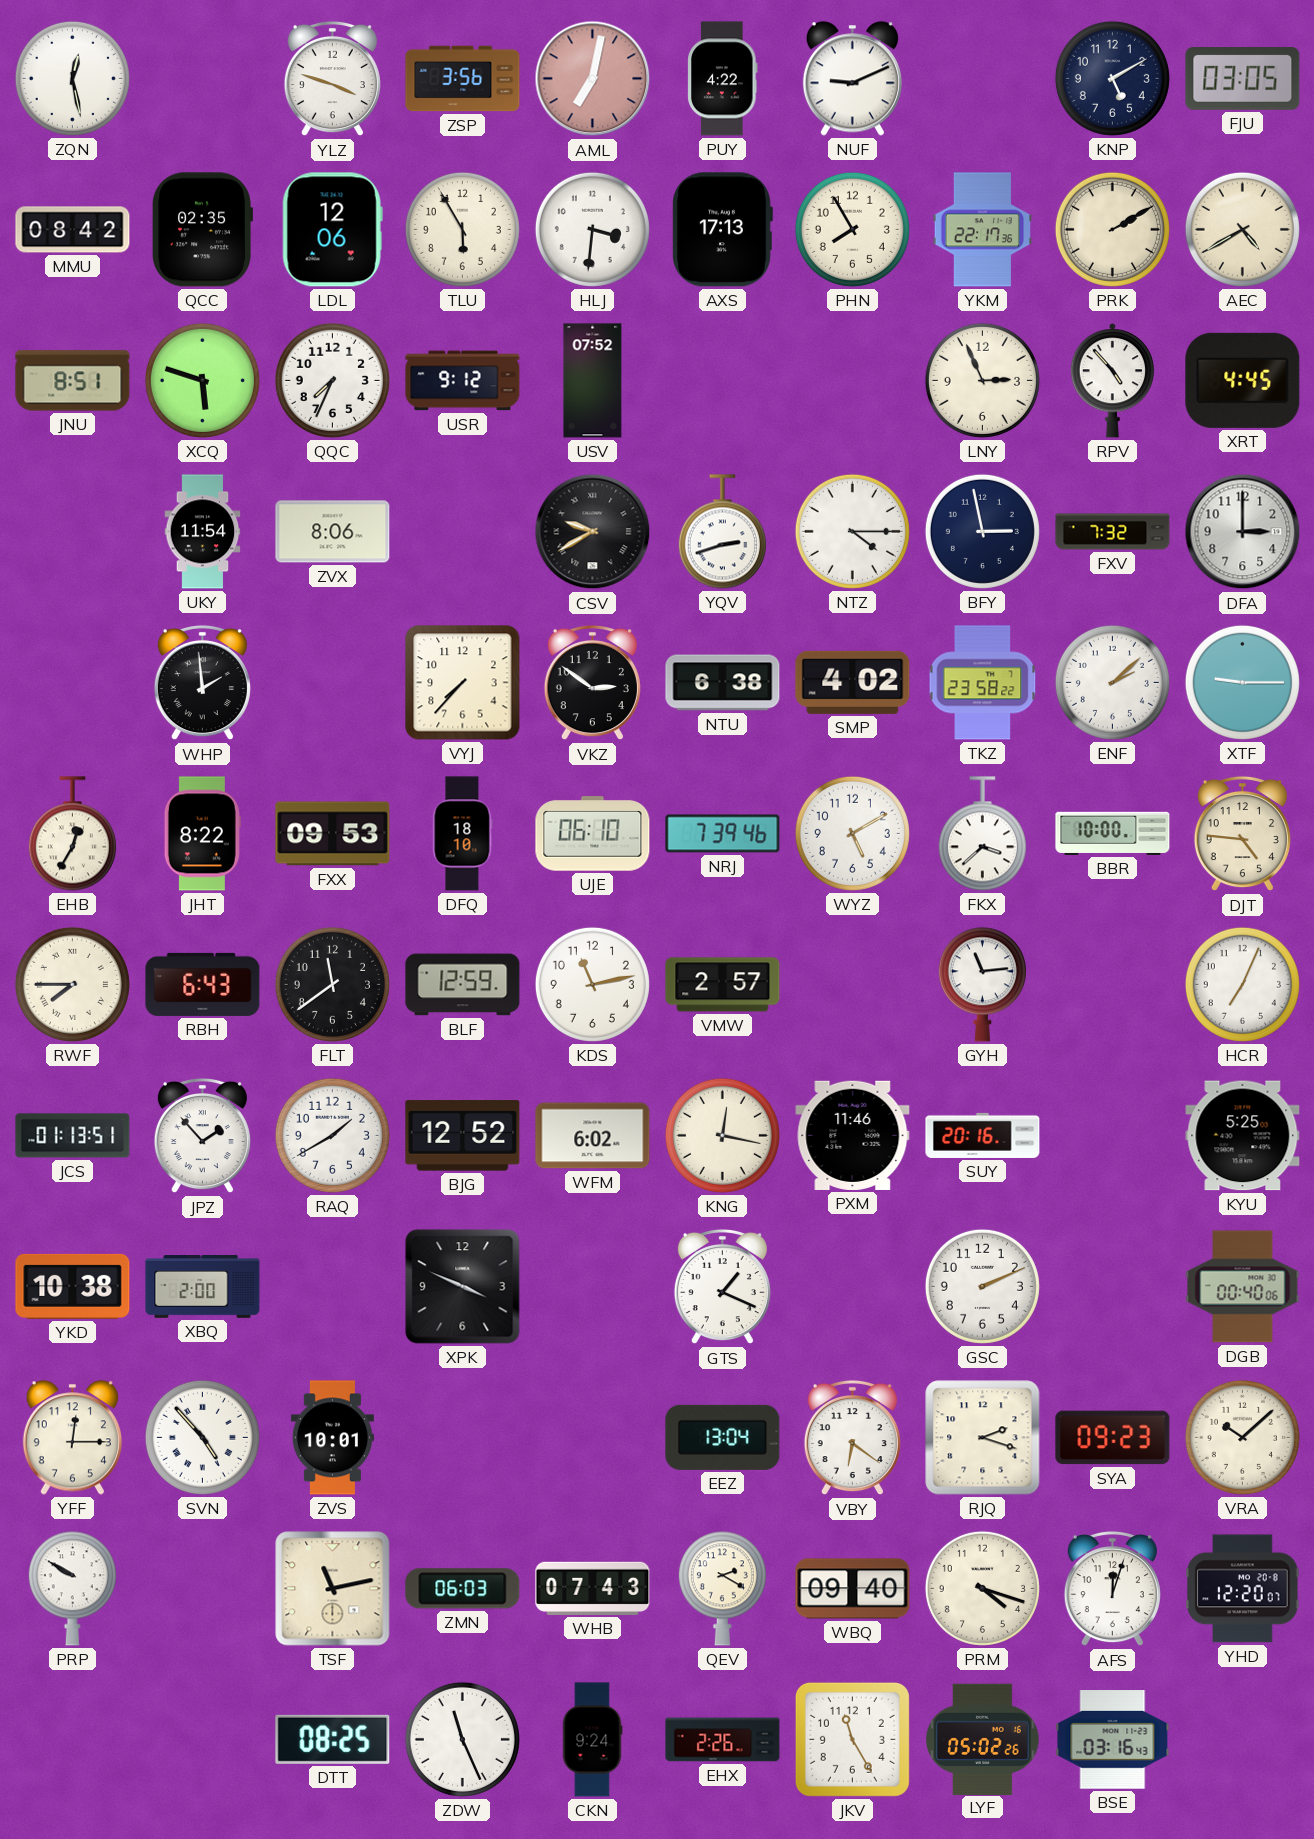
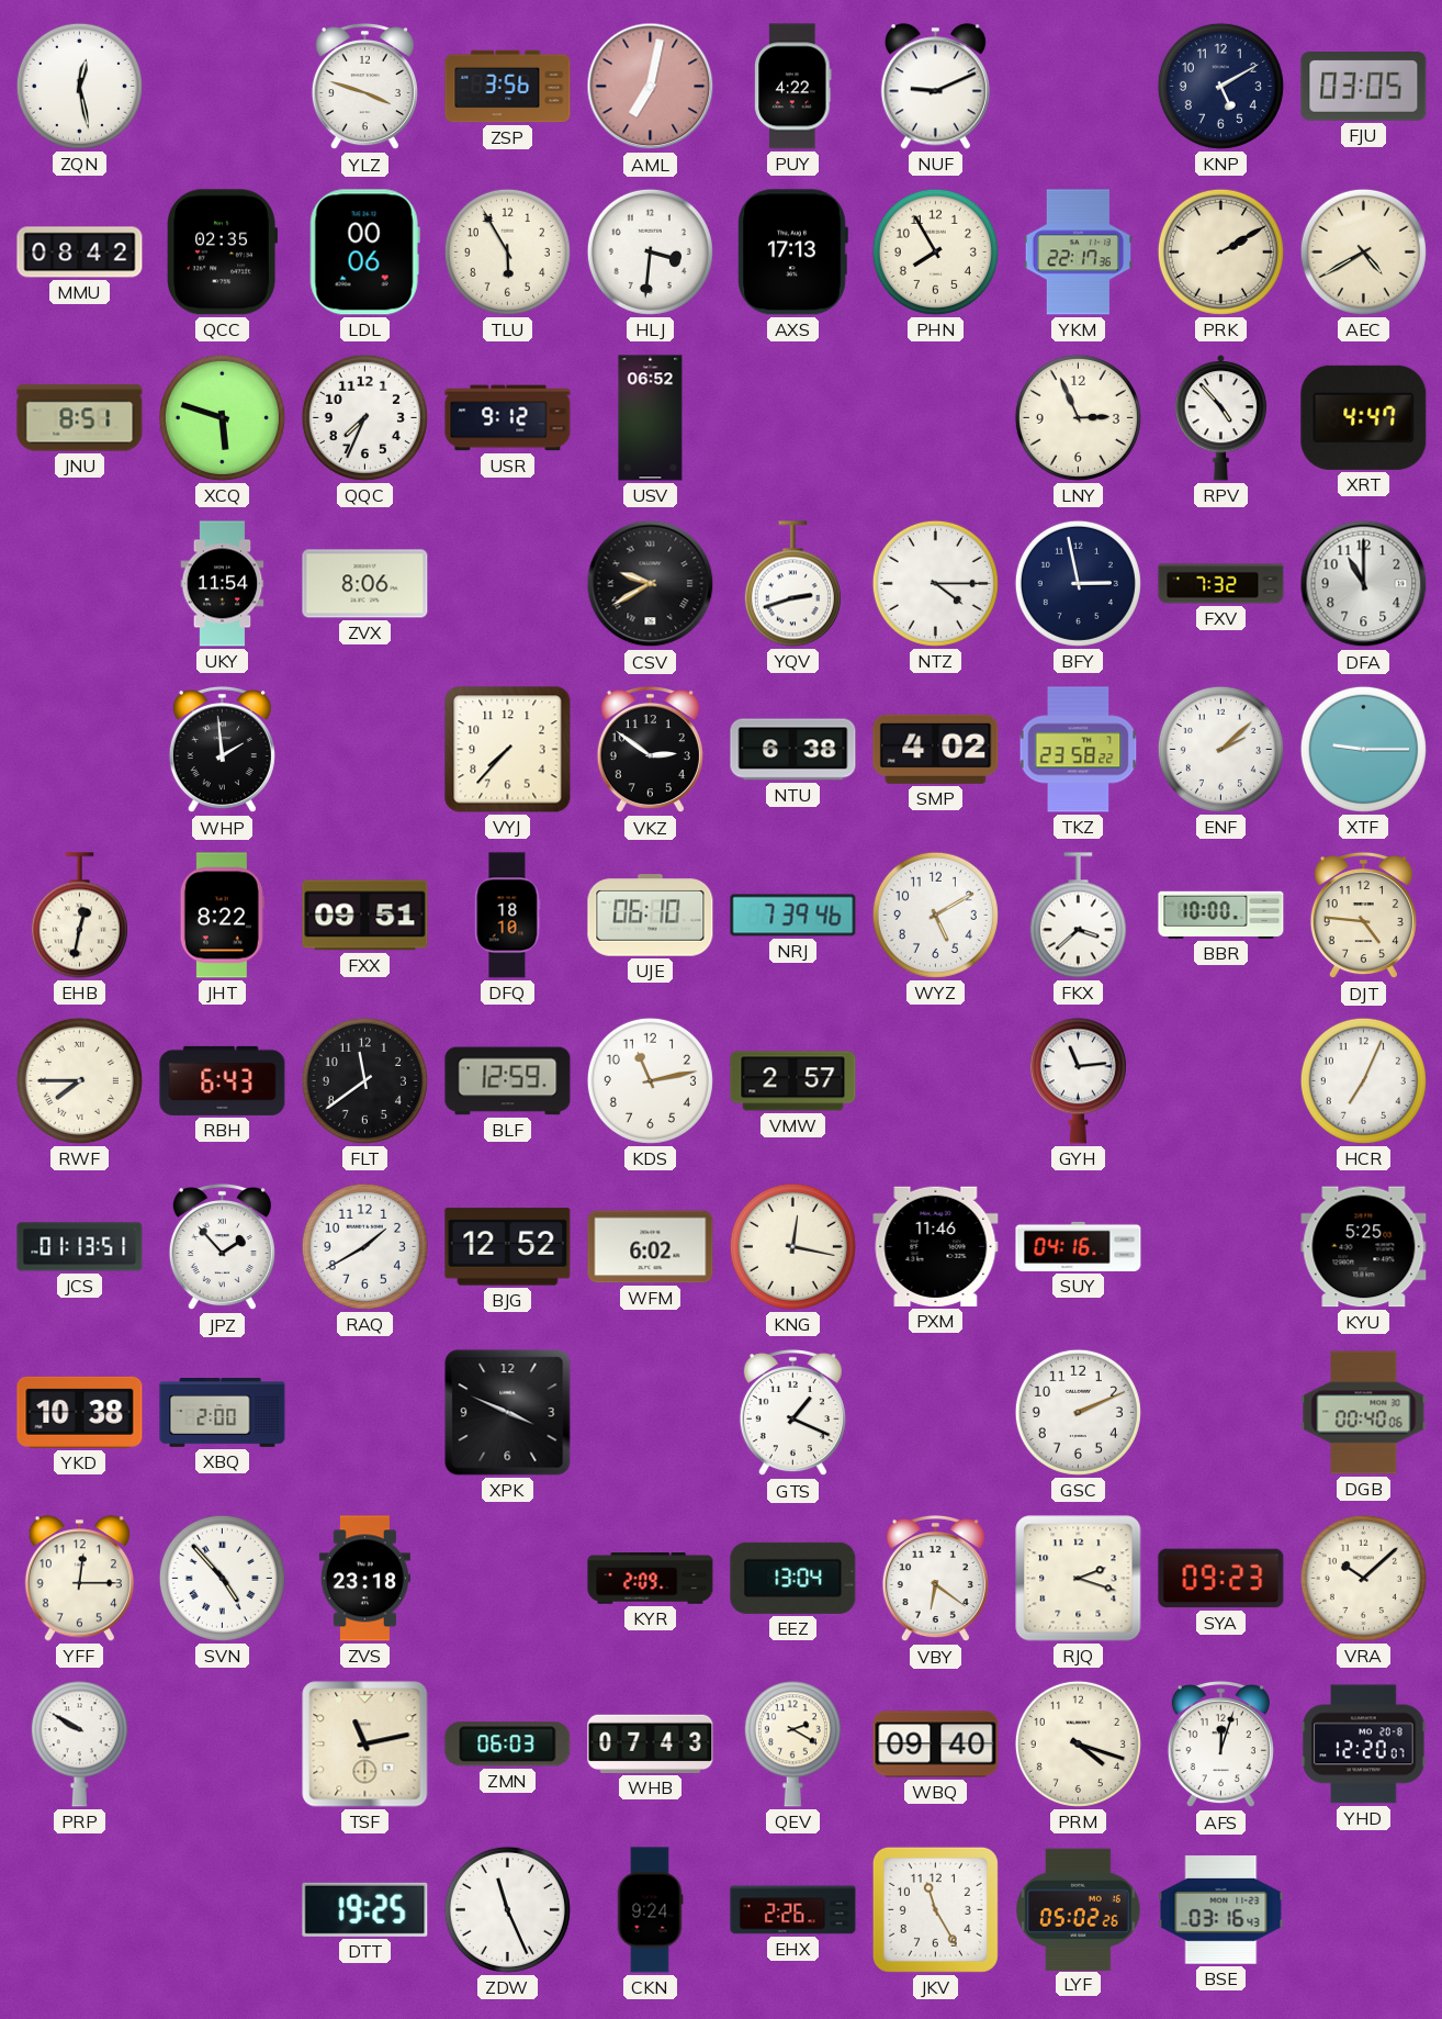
LDL: 12:06 -> 00:06
USV: 07:52 -> 06:52
XRT: 4:45 -> 4:47
DFA: 3:00 -> 11:00
EHB: 12:35 -> 12:32
FXX: 09:53 -> 09:51
SUY: 20:16 -> 04:16
ZVS: 10:01 -> 23:18
KYR: none -> 2:09
DTT: 08:25 -> 19:25
